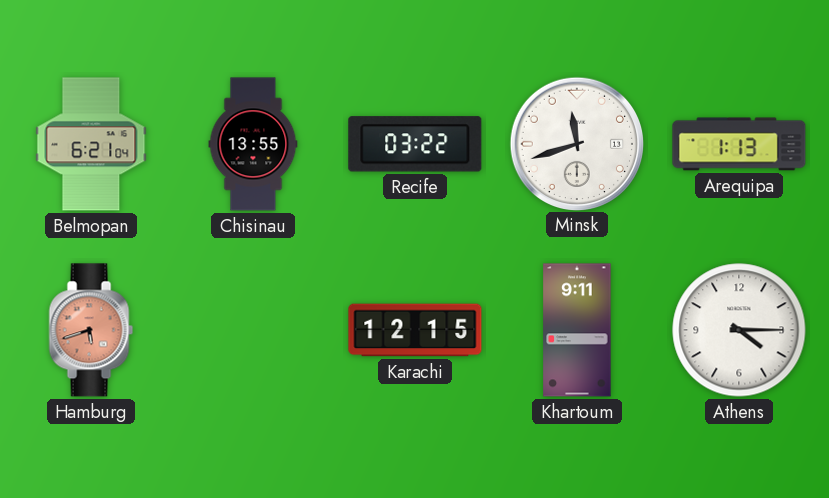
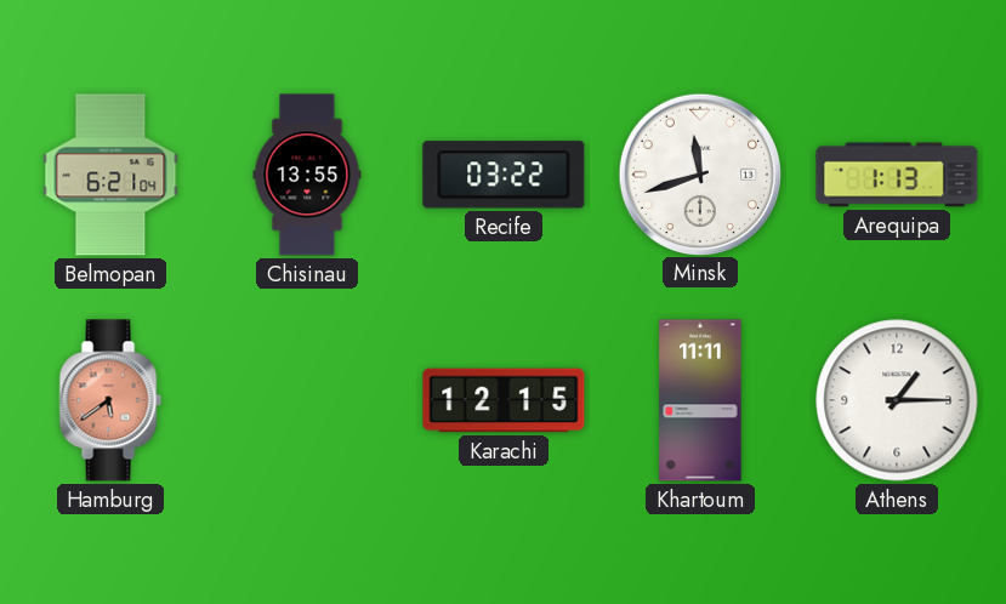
Hamburg: 5:42 -> 5:39
Khartoum: 9:11 -> 11:11
Athens: 4:15 -> 1:15
